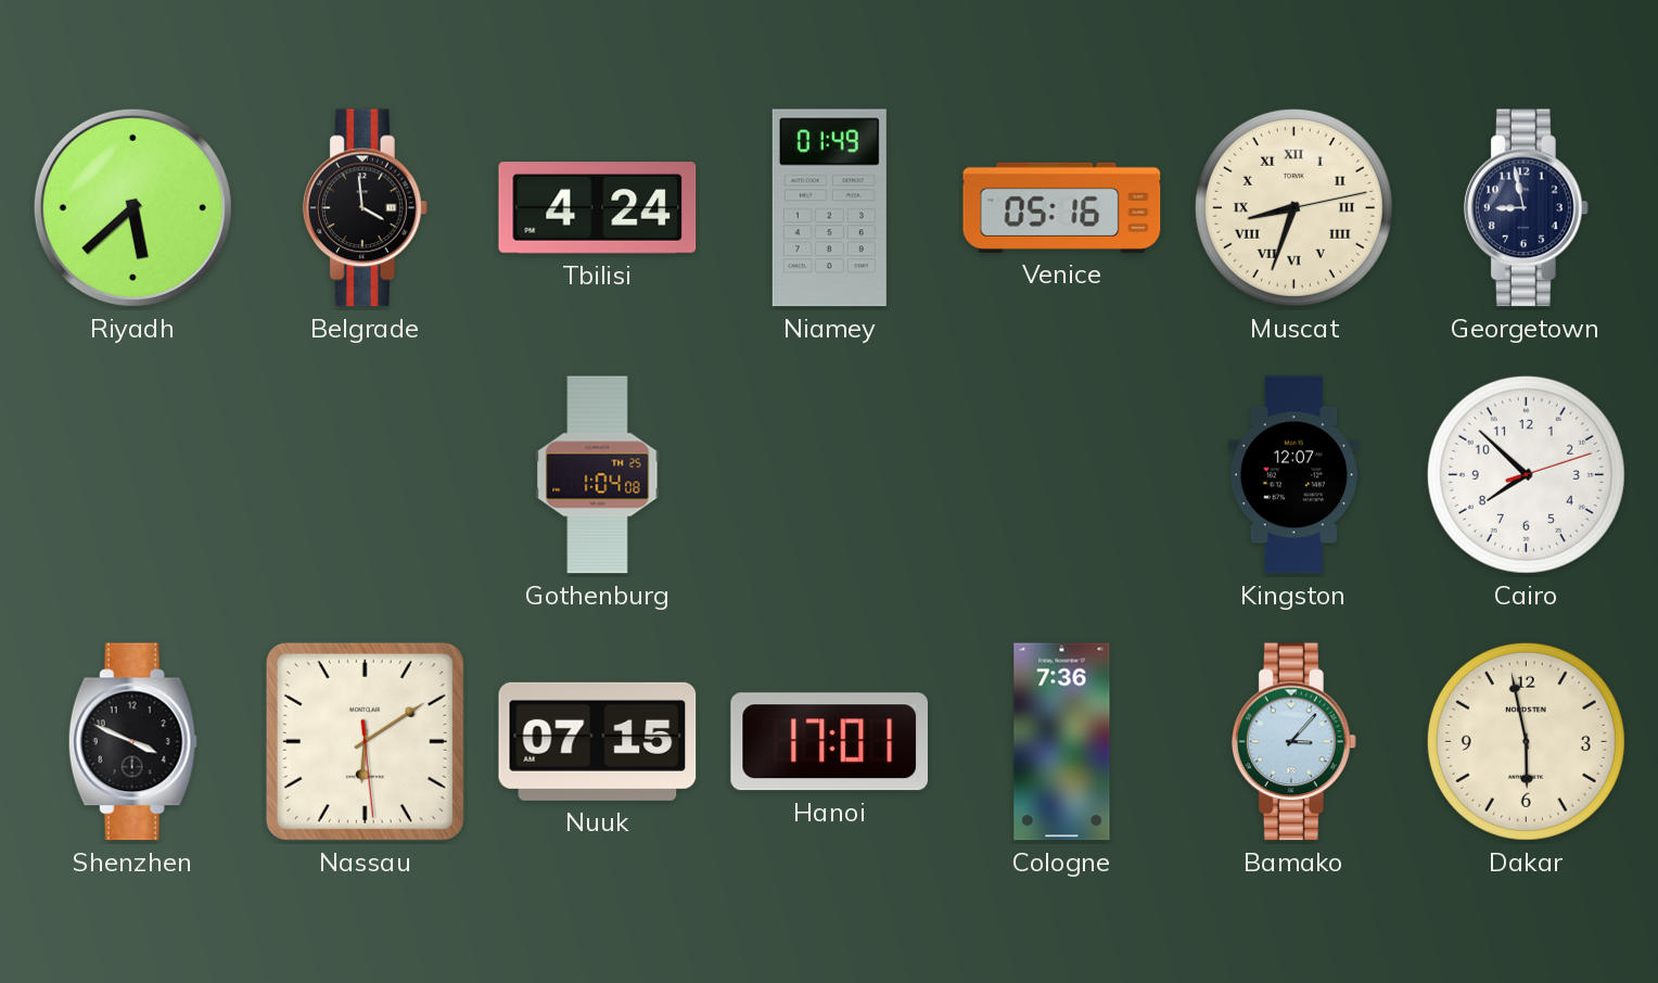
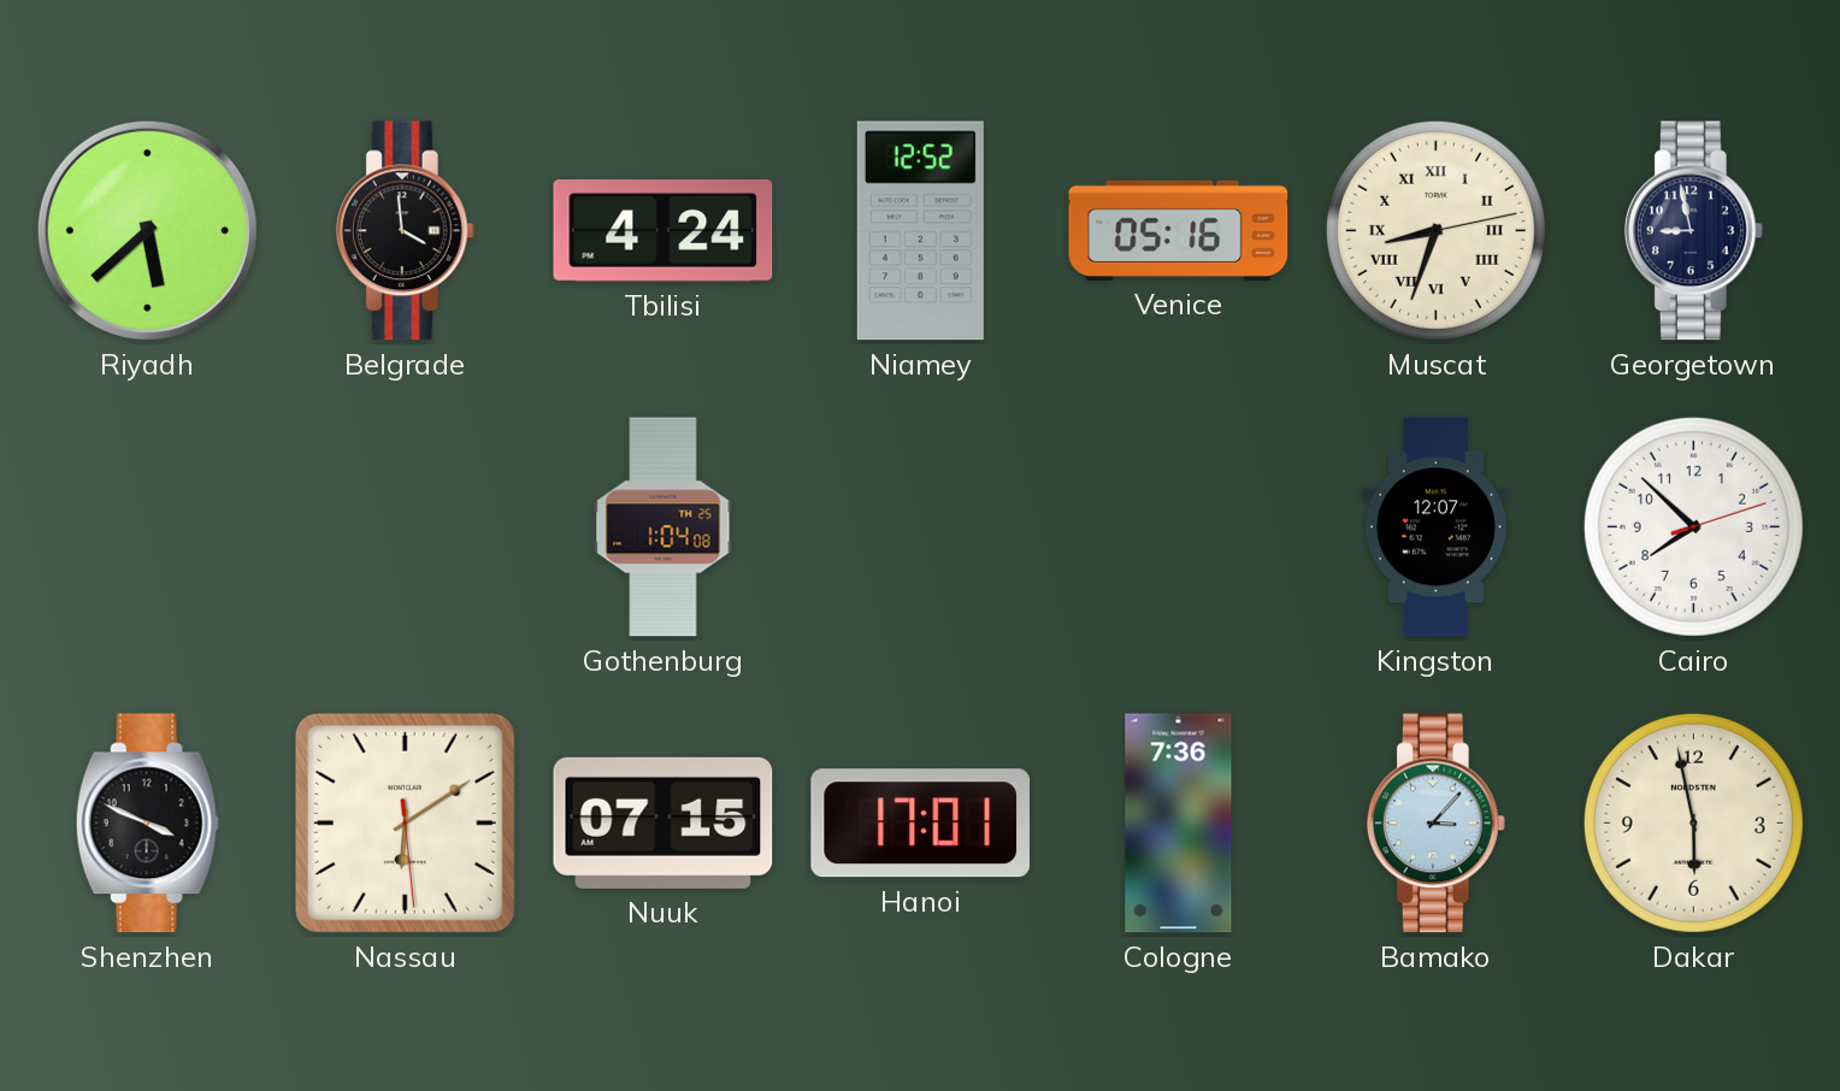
Niamey: 01:49 -> 12:52
